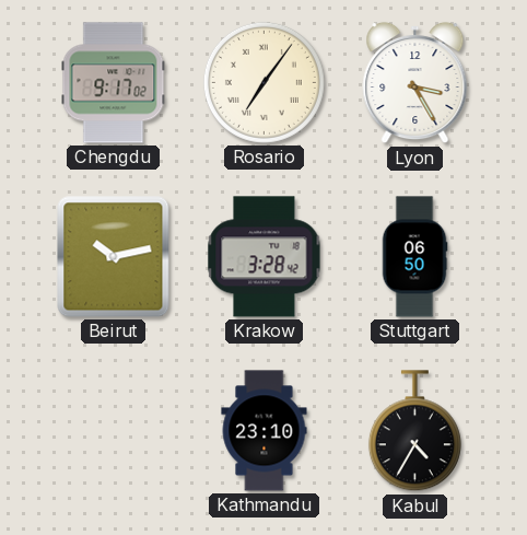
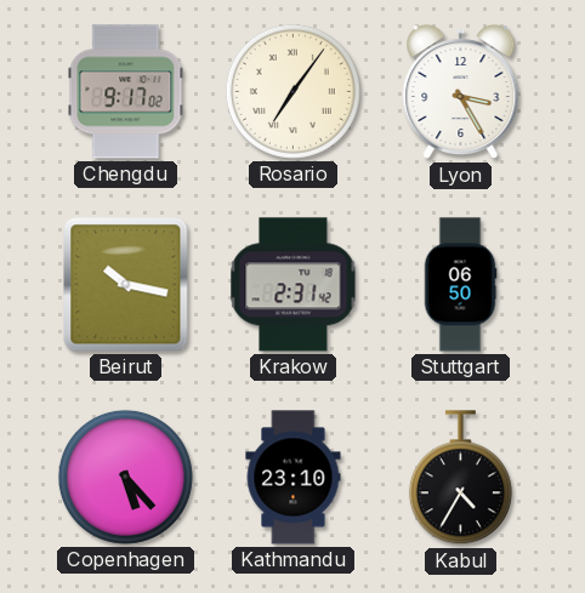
Beirut: 10:13 -> 10:17
Krakow: 3:28 -> 2:31
Copenhagen: none -> 5:23
